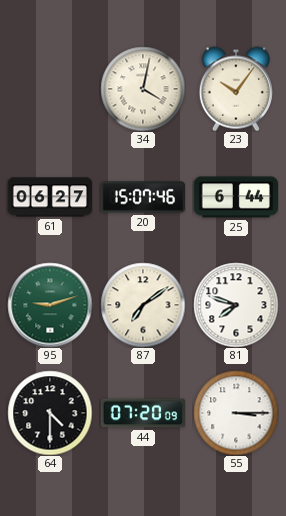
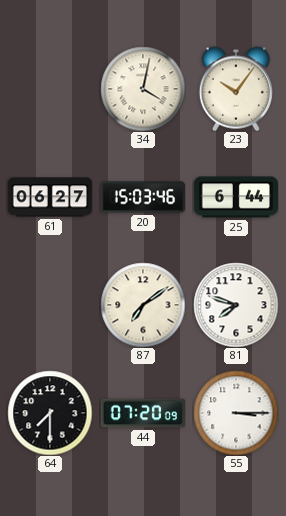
20: 15:07 -> 15:03
95: 9:12 -> none
64: 4:30 -> 7:30
